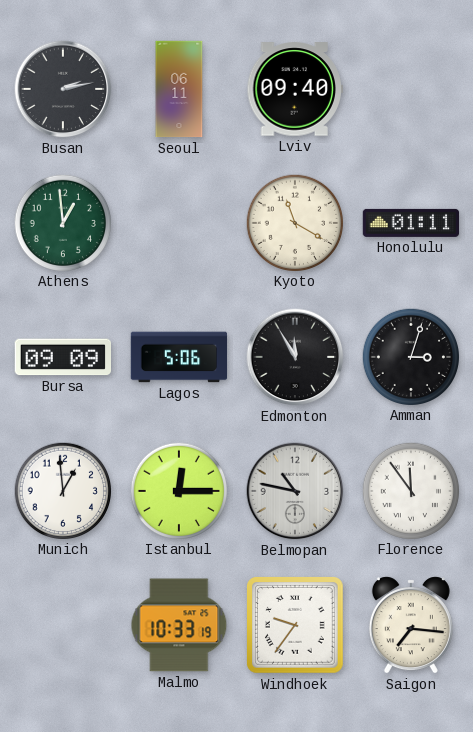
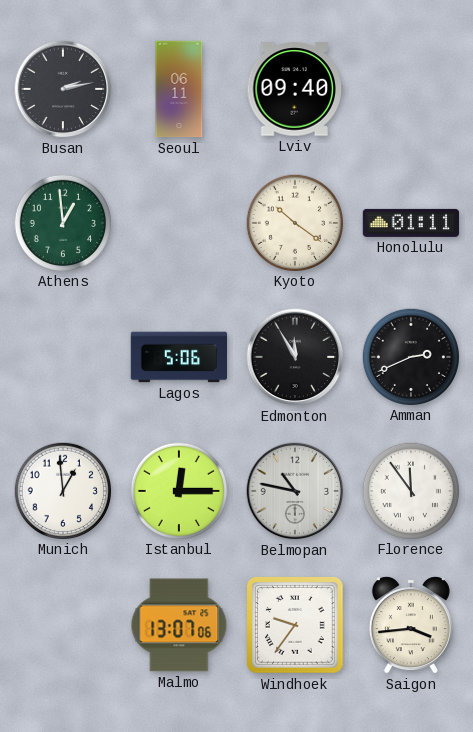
Kyoto: 11:20 -> 10:21
Bursa: 09:09 -> none
Amman: 3:03 -> 2:41
Malmo: 10:33 -> 13:07
Saigon: 7:16 -> 3:44
